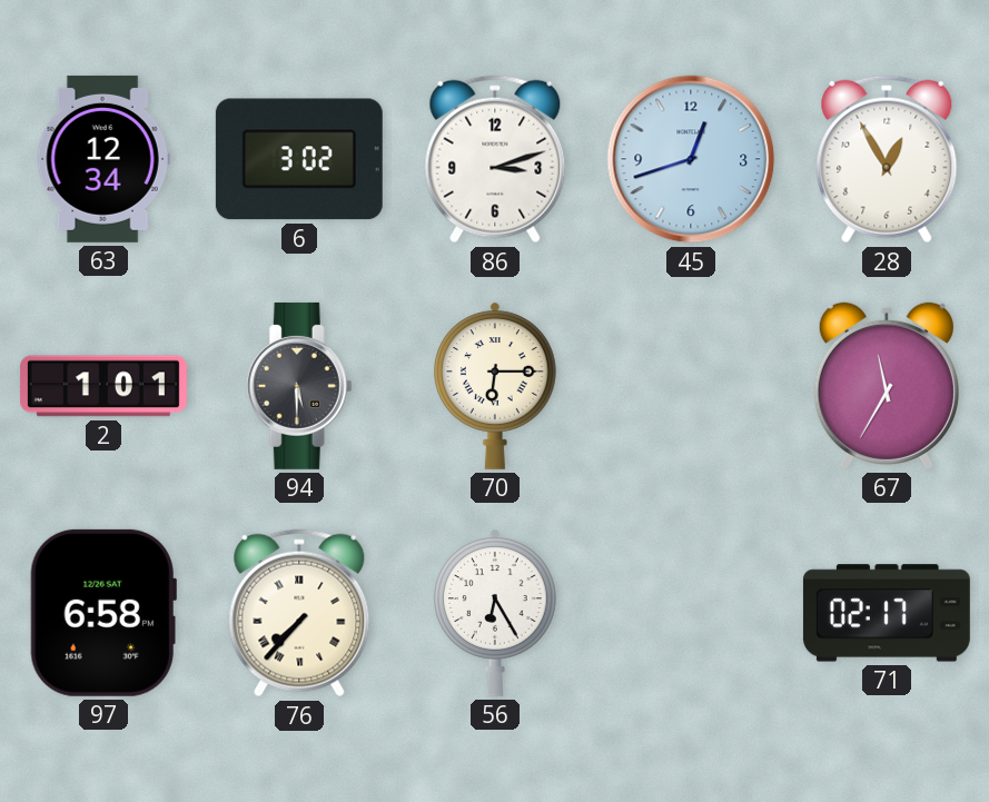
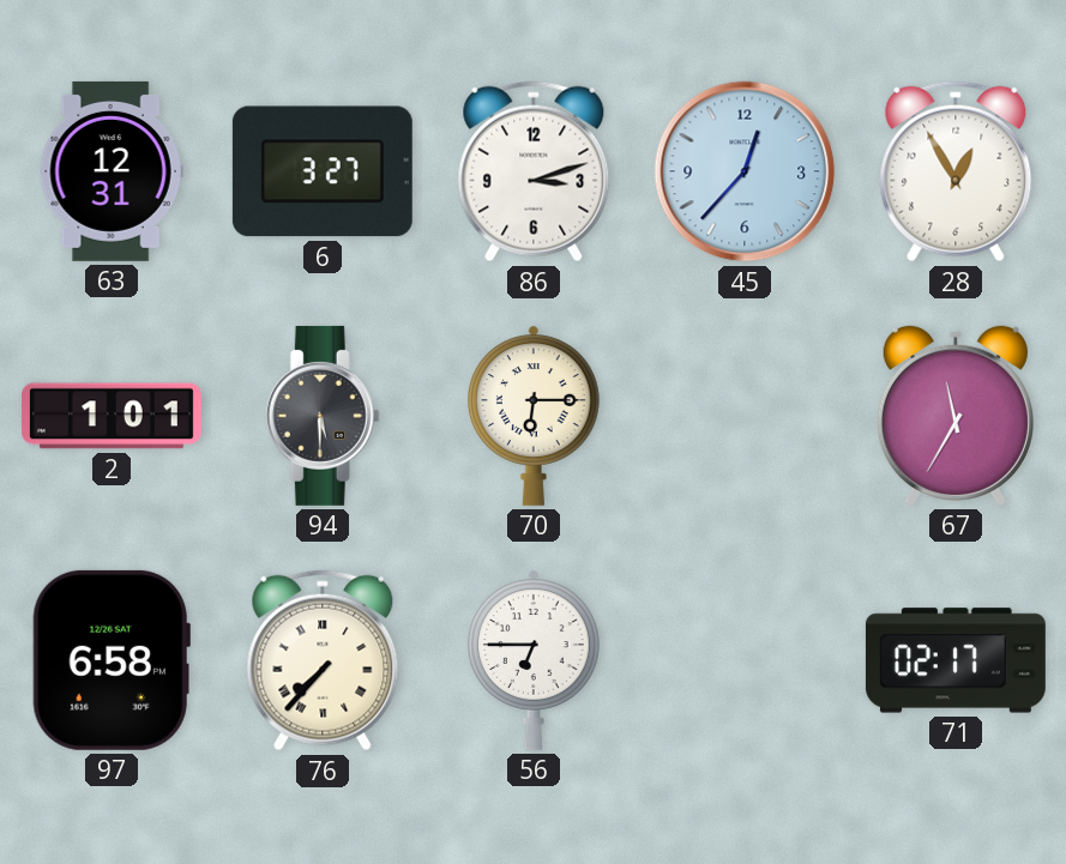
63: 12:34 -> 12:31
6: 3:02 -> 3:27
45: 12:42 -> 12:37
56: 6:25 -> 6:45
